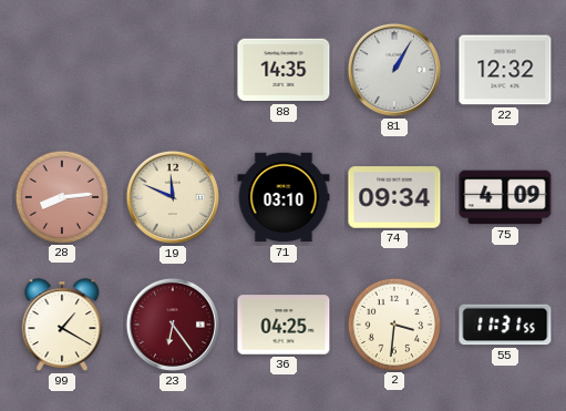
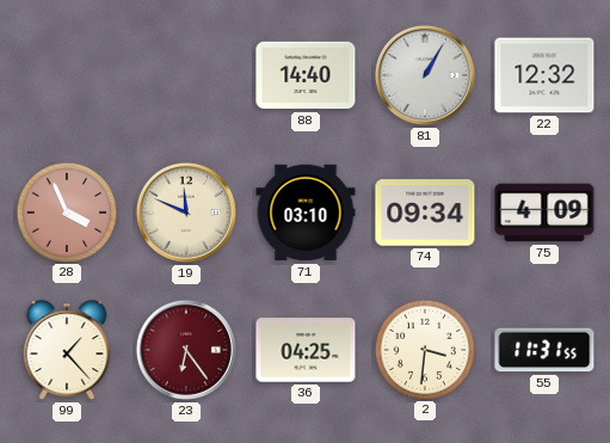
88: 14:35 -> 14:40
28: 8:14 -> 3:56
99: 1:20 -> 1:23
